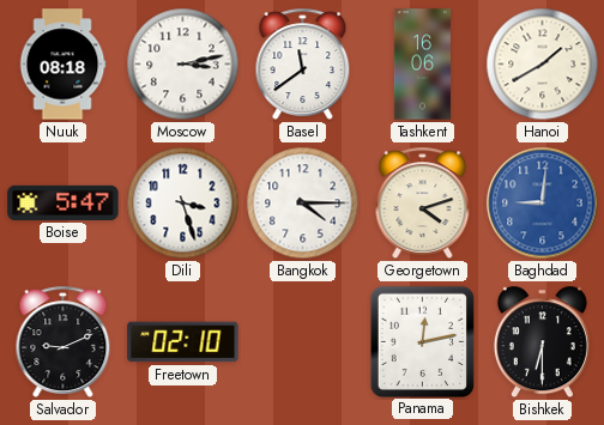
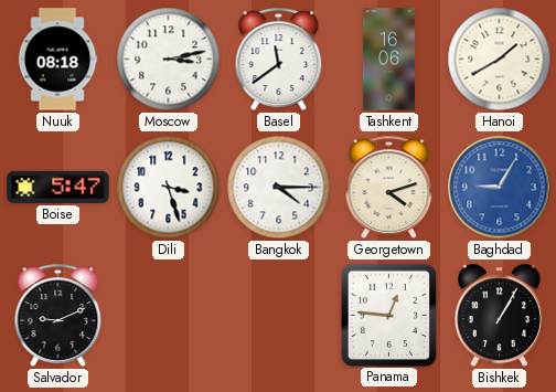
Baghdad: 9:01 -> 9:05
Freetown: 02:10 -> none
Panama: 12:13 -> 12:46
Bishkek: 6:30 -> 1:05
